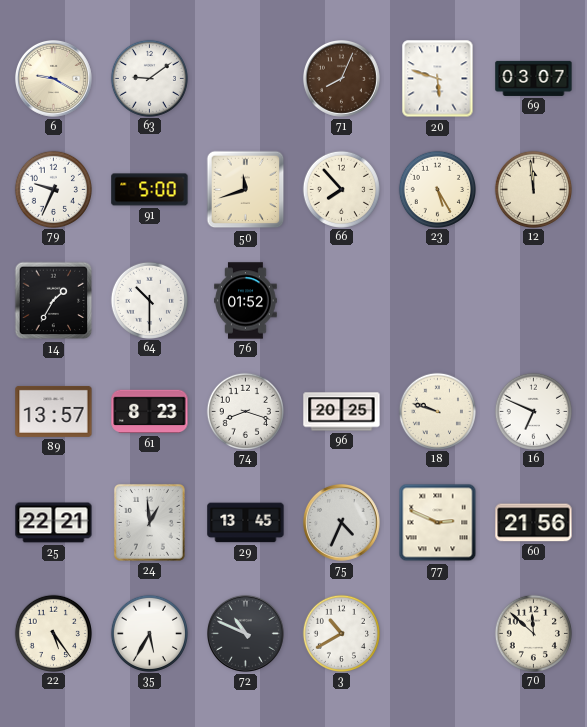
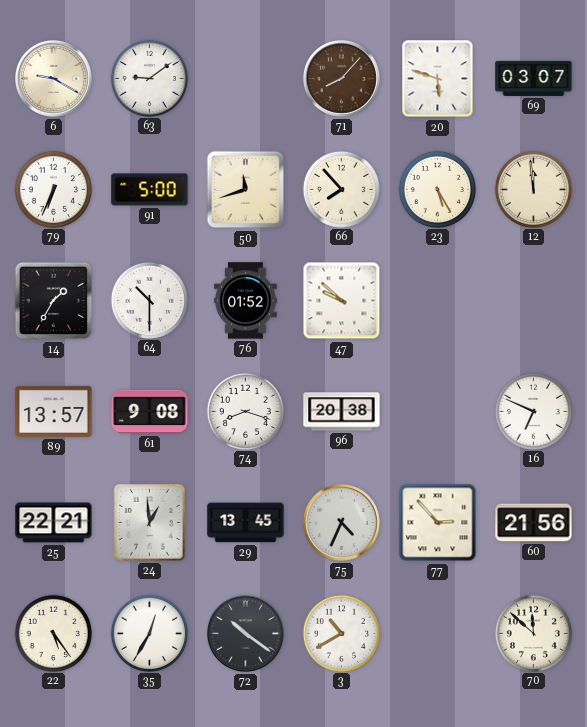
71: 8:04 -> 8:07
79: 9:34 -> 6:34
47: none -> 9:52
61: 8:23 -> 9:08
96: 20:25 -> 20:38
18: 9:48 -> none
77: 2:49 -> 2:53
35: 5:35 -> 12:35
72: 10:49 -> 10:21
